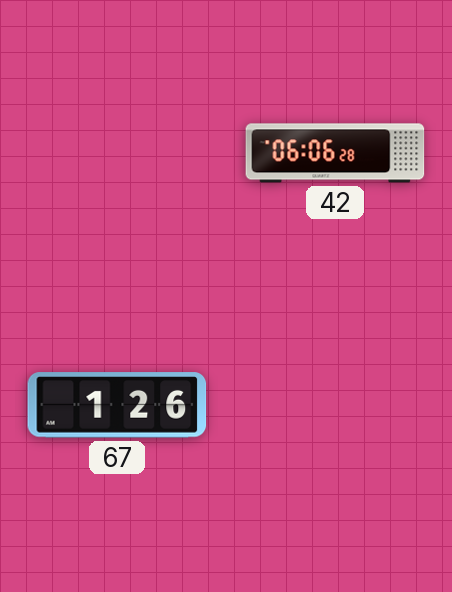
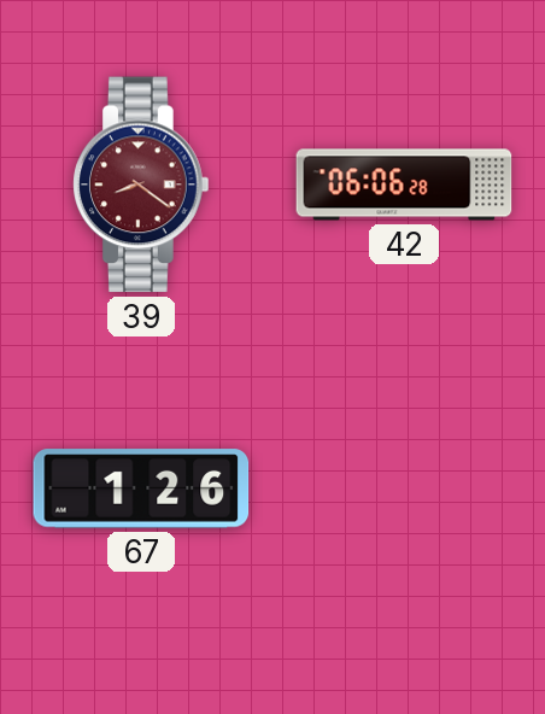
39: none -> 8:21
